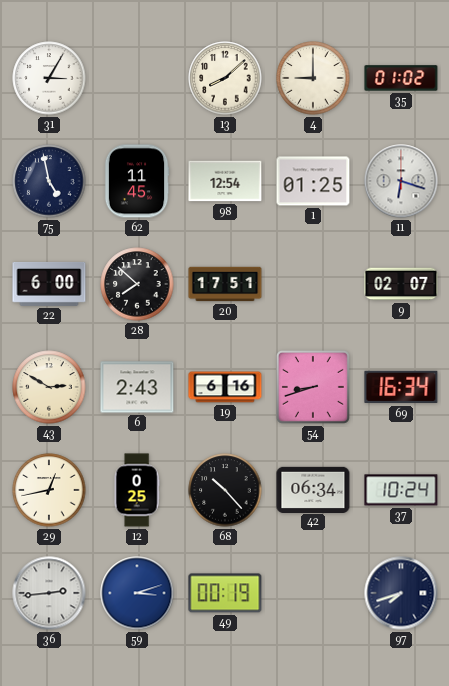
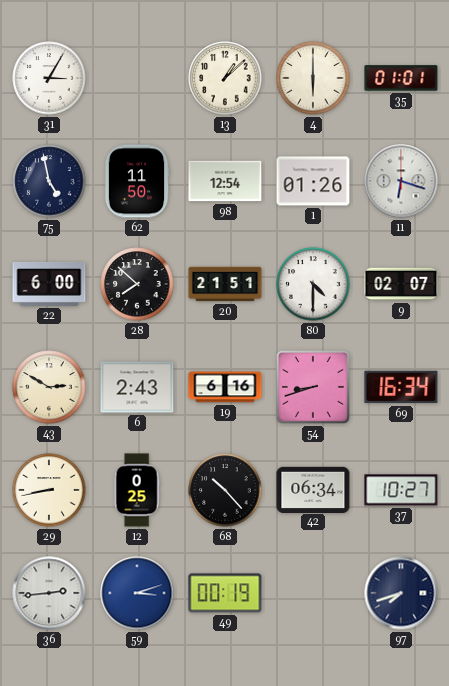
13: 8:08 -> 1:08
4: 9:00 -> 6:00
35: 01:02 -> 01:01
62: 11:45 -> 11:50
1: 01:25 -> 01:26
20: 17:51 -> 21:51
80: none -> 4:30
29: 12:43 -> 8:43
37: 10:24 -> 10:27
